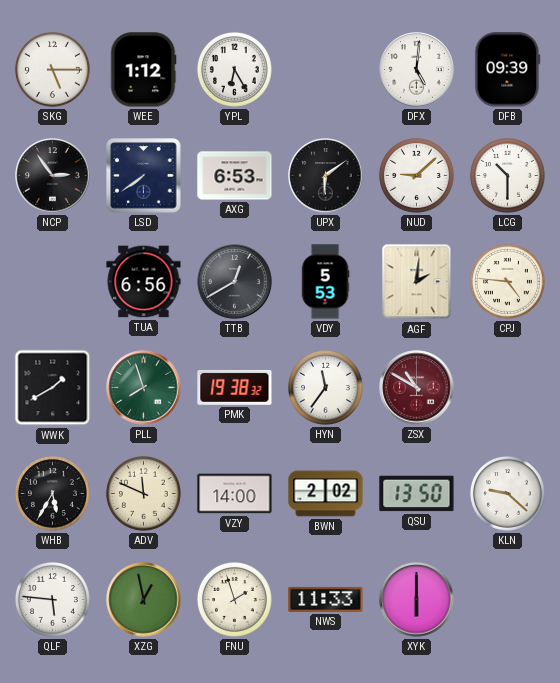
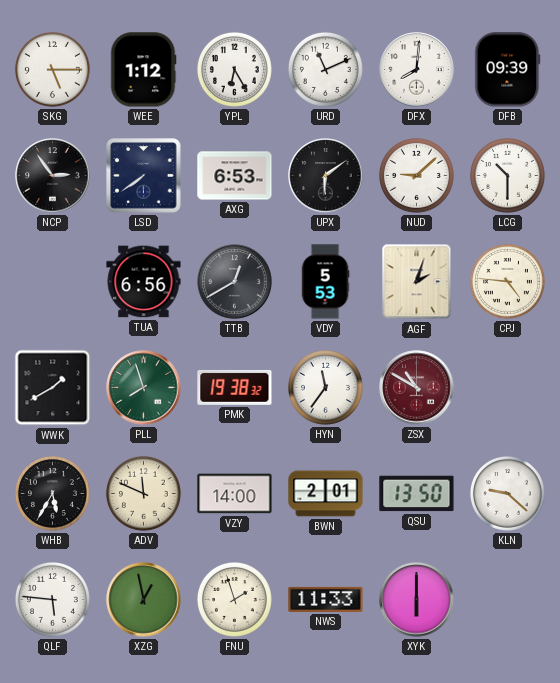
URD: none -> 11:11
DFX: 5:01 -> 8:01
AGF: 2:01 -> 2:03
BWN: 2:02 -> 2:01
